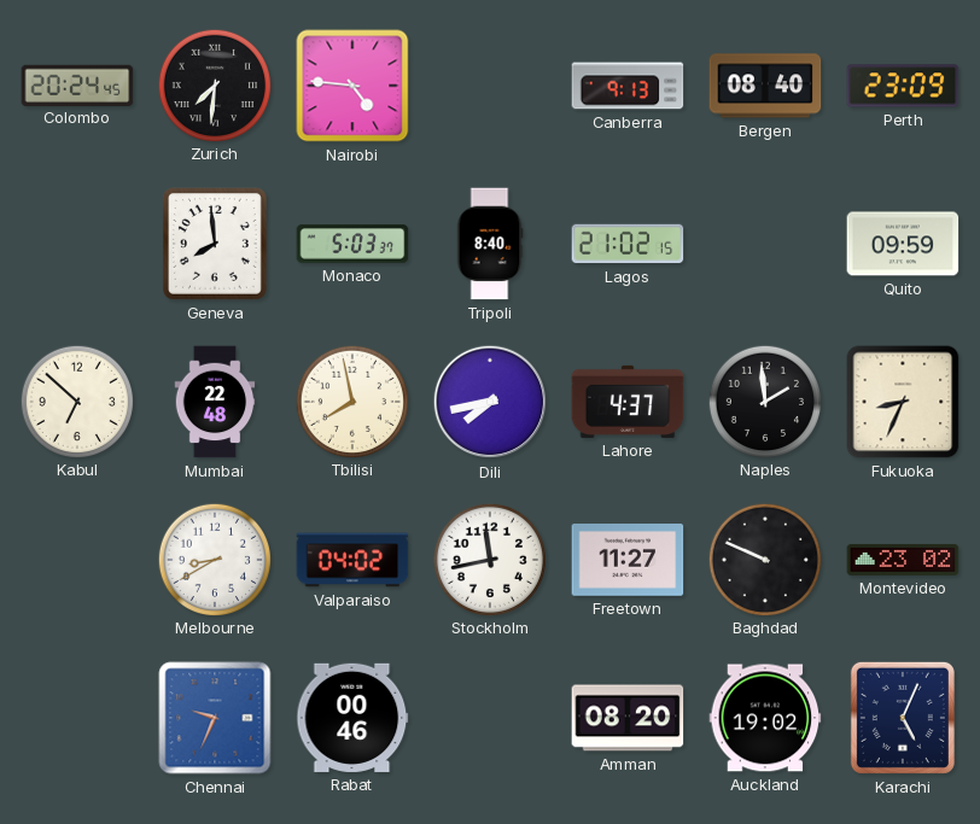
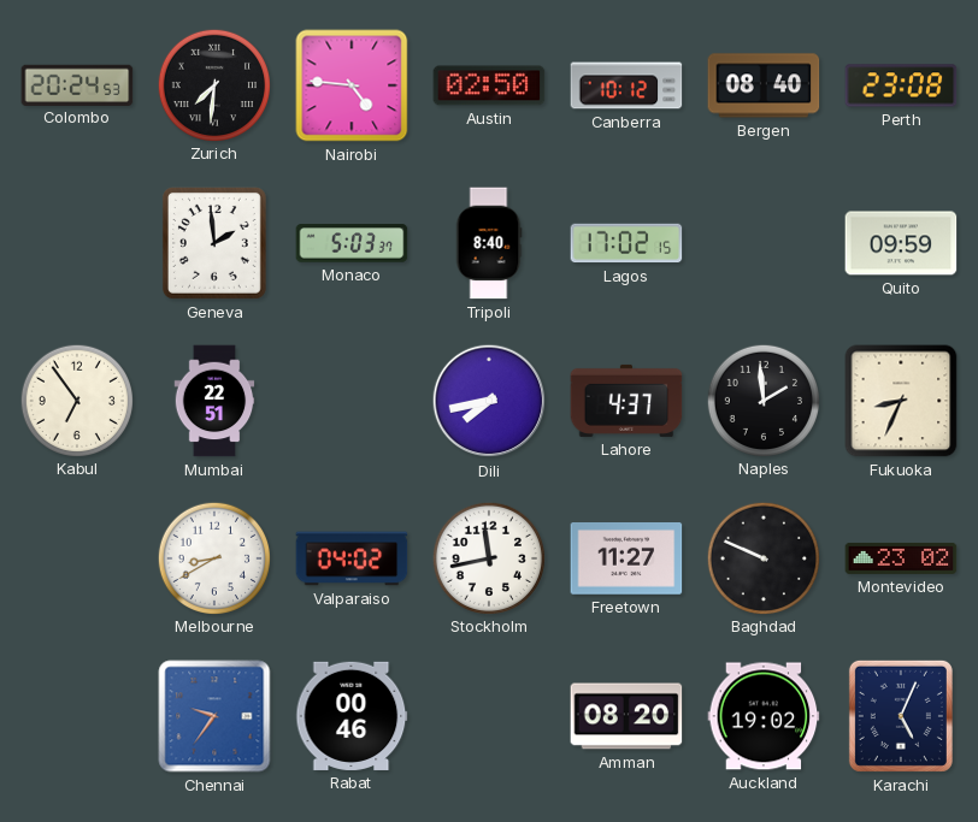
Colombo: 20:24:45 -> 20:24:53
Austin: none -> 02:50
Canberra: 9:13 -> 10:12
Perth: 23:09 -> 23:08
Geneva: 7:59 -> 1:59
Lagos: 21:02 -> 17:02
Kabul: 6:52 -> 6:54
Mumbai: 22:48 -> 22:51
Tbilisi: 7:58 -> none
Chennai: 9:34 -> 9:36
